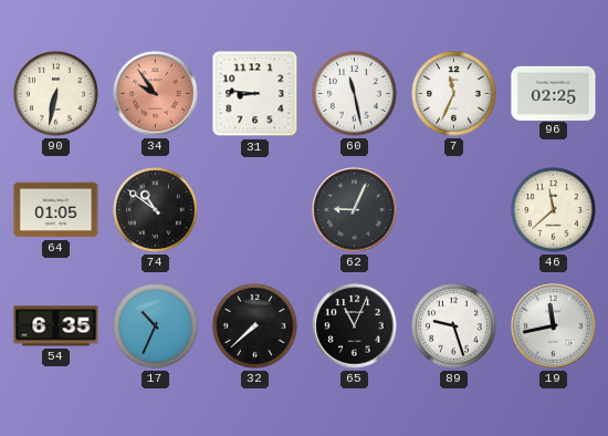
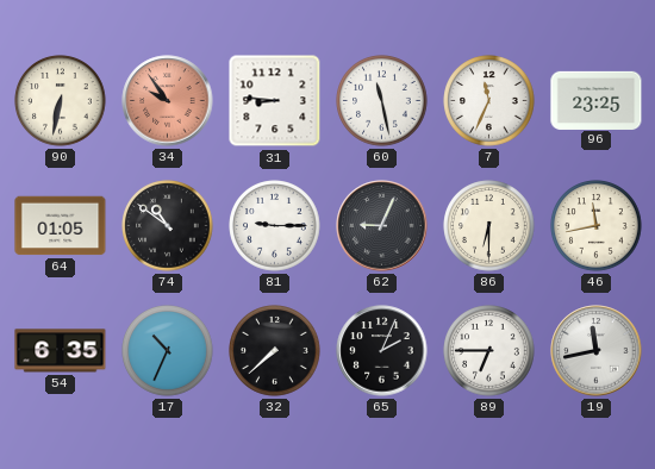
96: 02:25 -> 23:25
81: none -> 9:15
86: none -> 6:30
46: 11:38 -> 11:43
65: 11:04 -> 2:04
89: 9:27 -> 6:45
